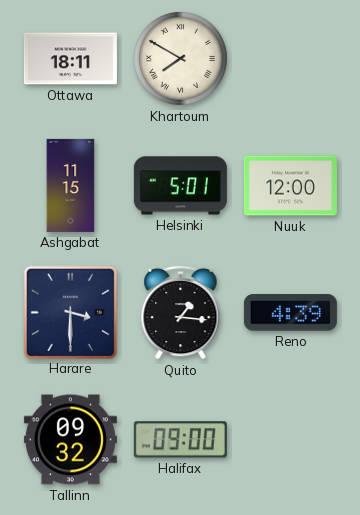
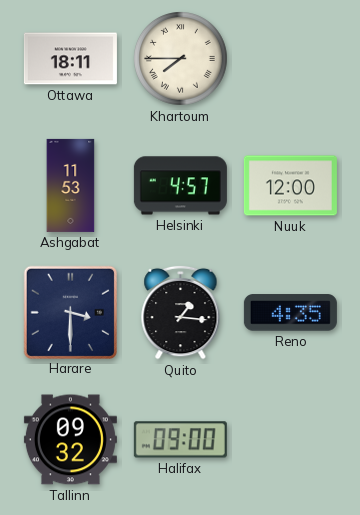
Khartoum: 7:50 -> 7:45
Ashgabat: 11:15 -> 11:53
Helsinki: 5:01 -> 4:57
Reno: 4:39 -> 4:35
